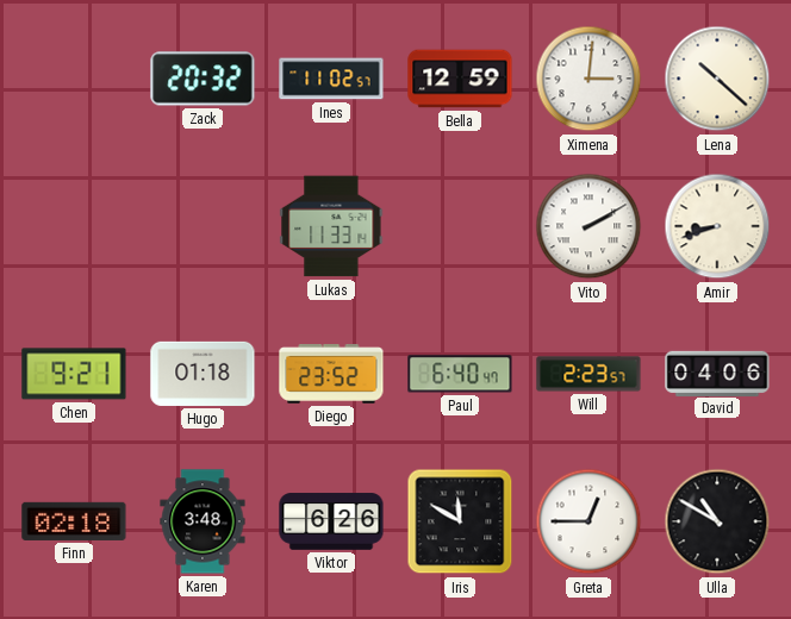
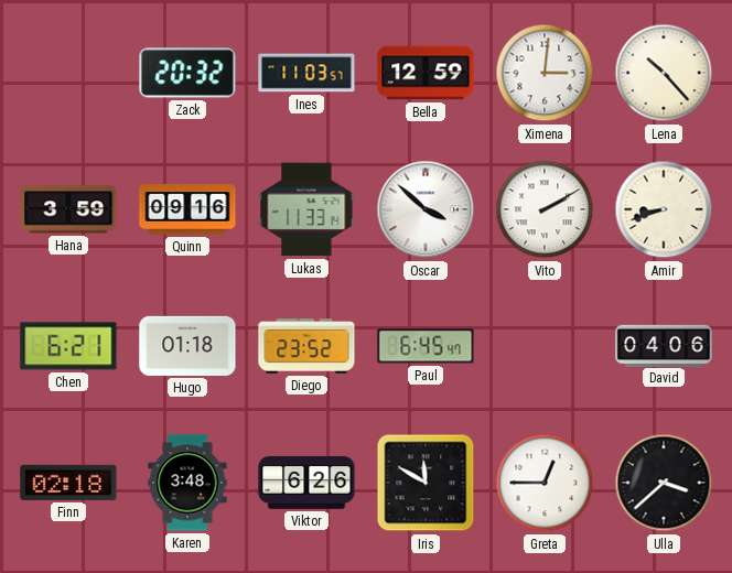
Ines: 11:02 -> 11:03
Lena: 10:22 -> 10:23
Hana: none -> 3:59
Quinn: none -> 09:16
Oscar: none -> 3:52
Chen: 9:21 -> 6:21
Paul: 6:40 -> 6:45
Will: 2:23 -> none
Ulla: 10:50 -> 3:38
